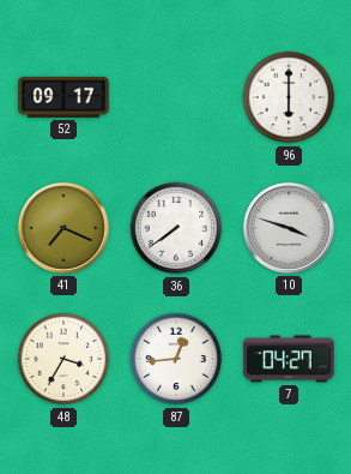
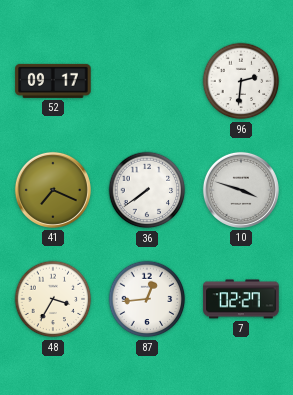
96: 6:00 -> 2:31
7: 04:27 -> 02:27
